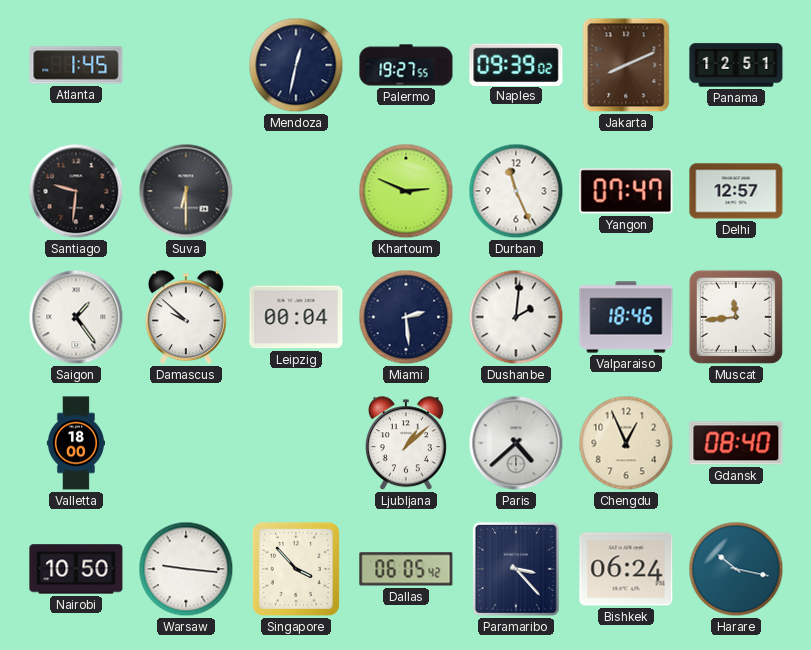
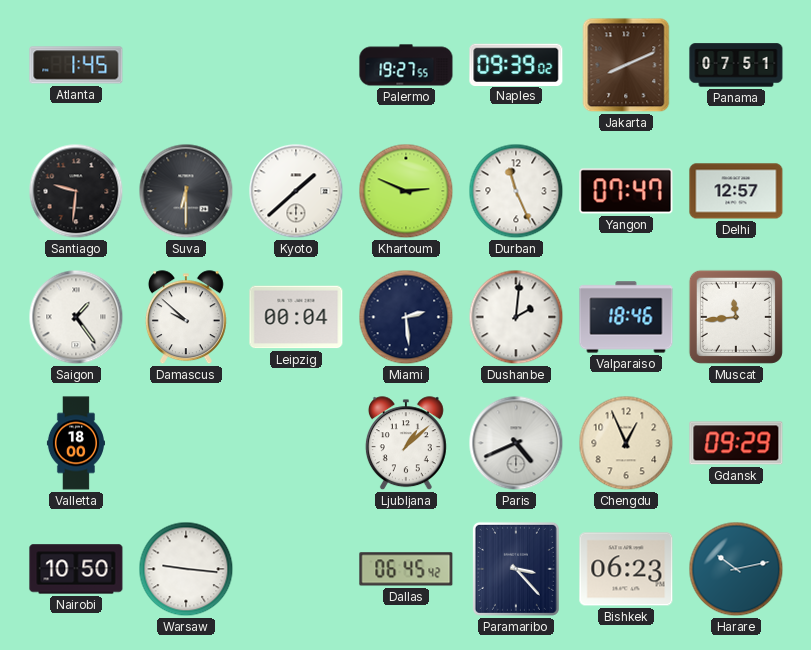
Mendoza: 12:32 -> none
Panama: 12:51 -> 07:51
Kyoto: none -> 1:38
Paris: 4:38 -> 4:41
Gdansk: 08:40 -> 09:29
Singapore: 3:53 -> none
Dallas: 06:05 -> 06:45
Bishkek: 06:24 -> 06:23
Harare: 10:17 -> 10:13
